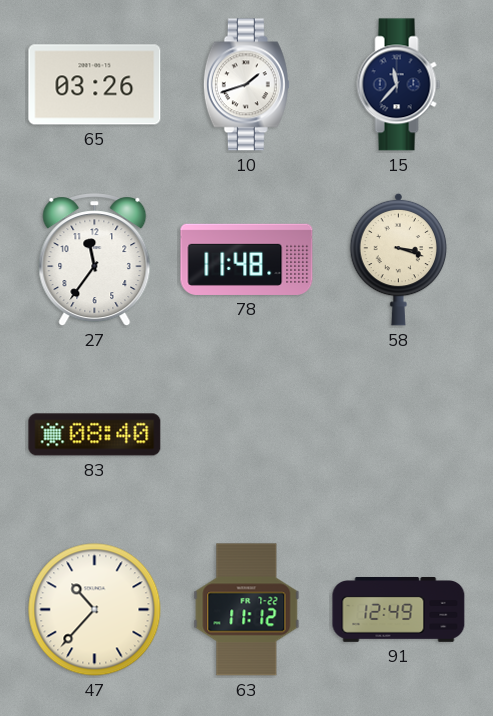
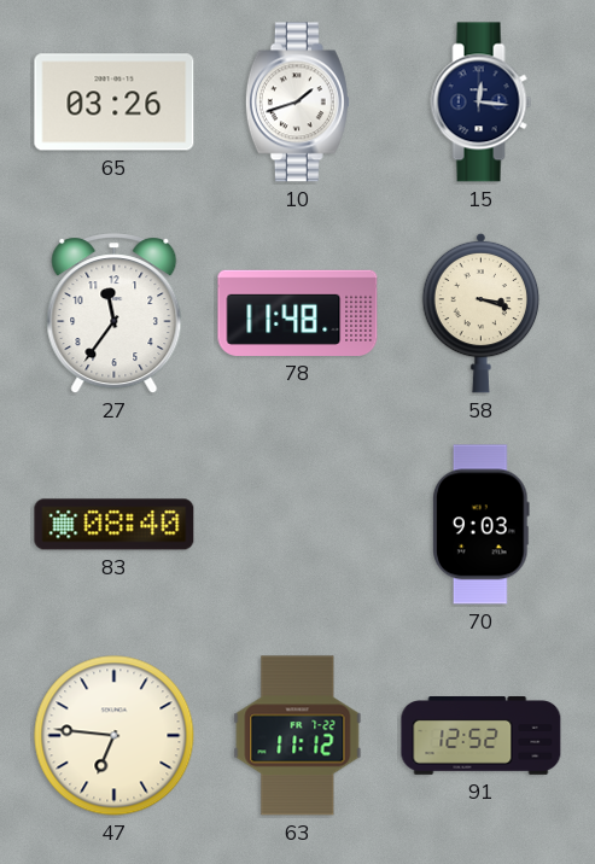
15: 11:37 -> 12:16
70: none -> 9:03
47: 10:37 -> 6:46
91: 12:49 -> 12:52
